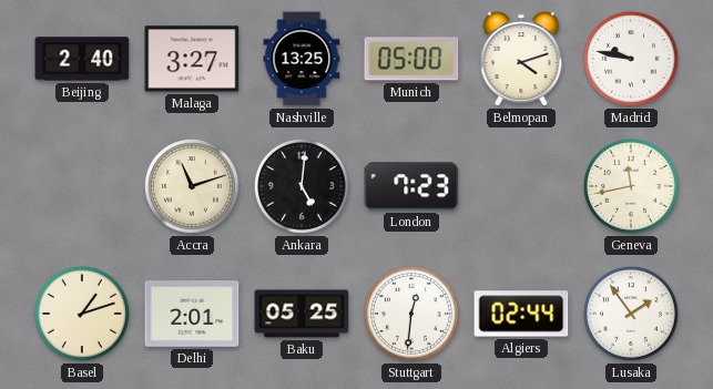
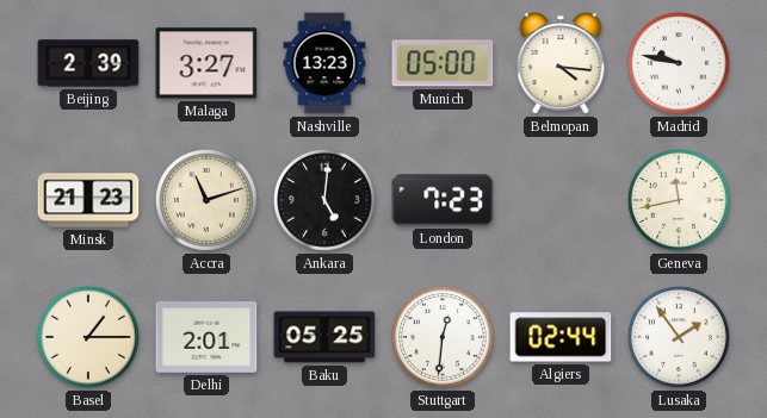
Beijing: 2:40 -> 2:39
Nashville: 13:25 -> 13:23
Belmopan: 4:12 -> 4:16
Minsk: none -> 21:23
Basel: 1:12 -> 1:15
